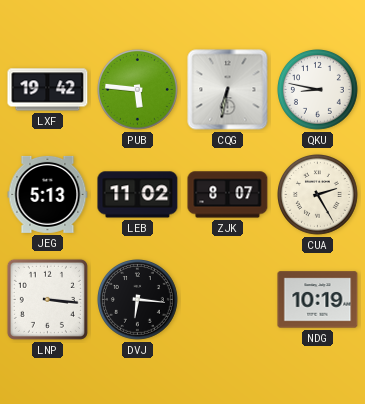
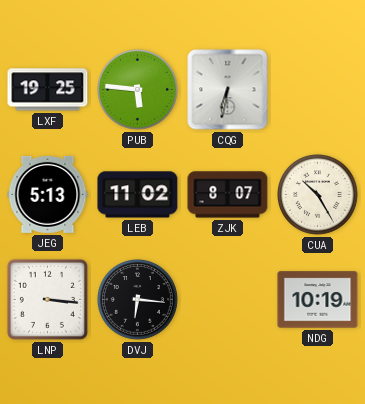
LXF: 19:42 -> 19:25
QKU: 8:47 -> none
CUA: 2:25 -> 10:25
